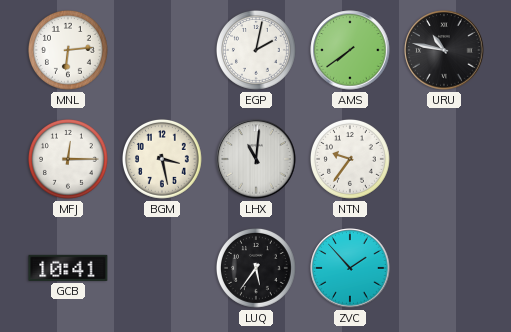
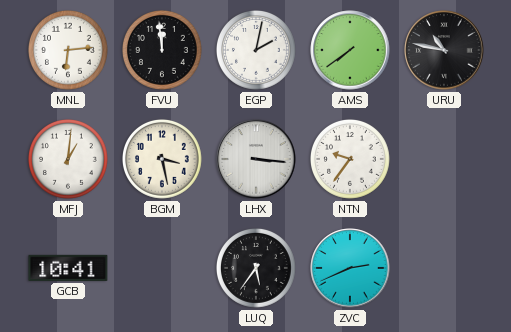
FVU: none -> 11:59
MFJ: 12:15 -> 1:01
LHX: 11:01 -> 3:16
ZVC: 1:53 -> 2:41
